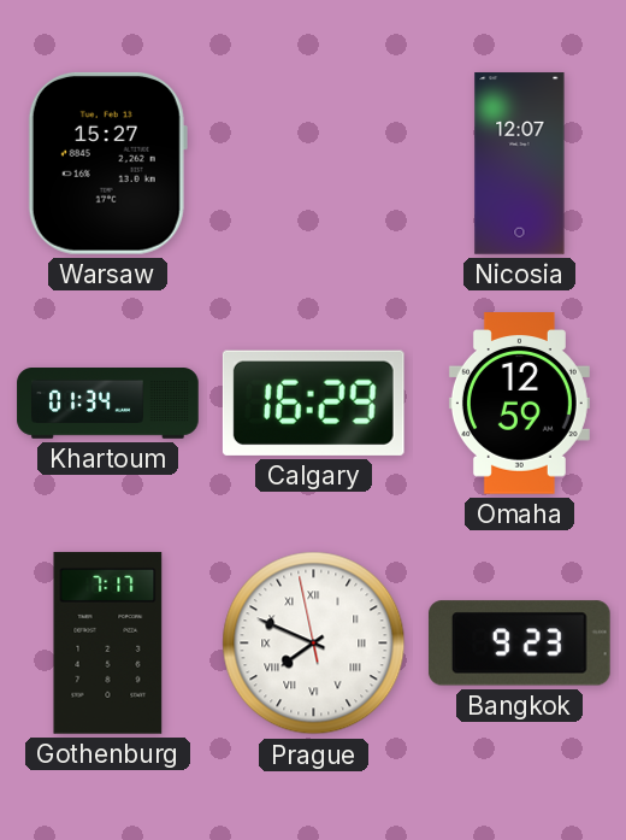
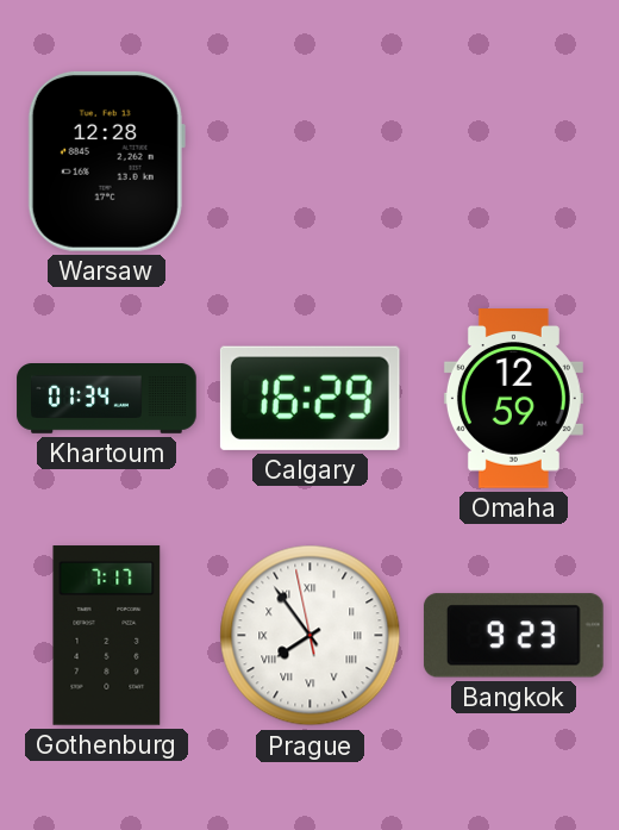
Warsaw: 15:27 -> 12:28
Nicosia: 12:07 -> none
Prague: 7:48 -> 7:53
